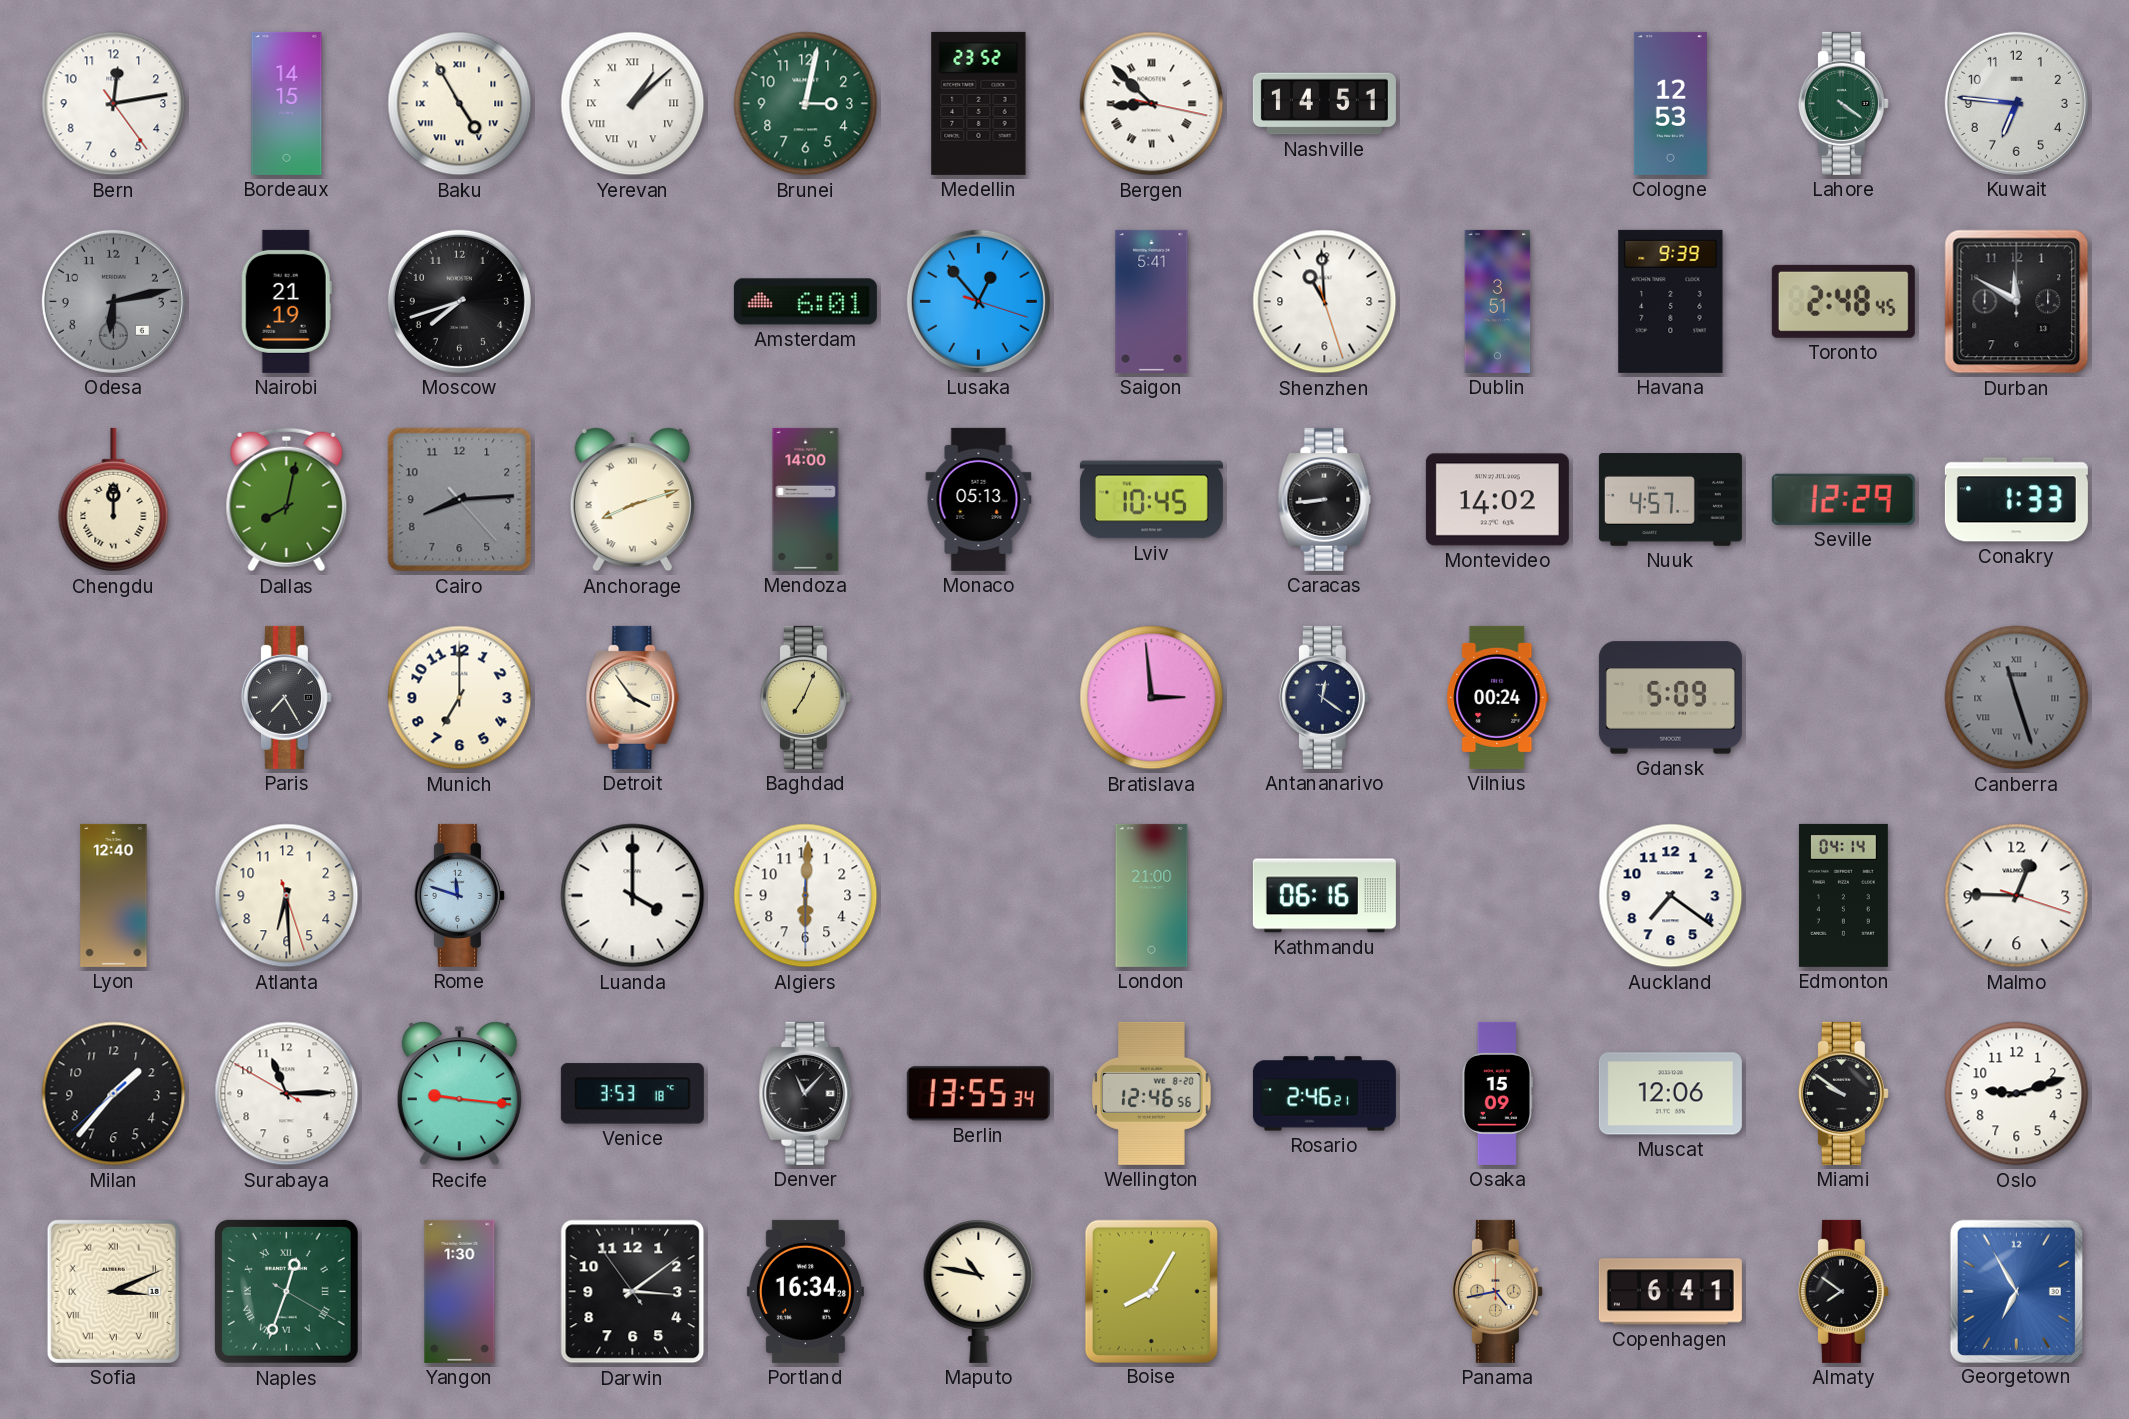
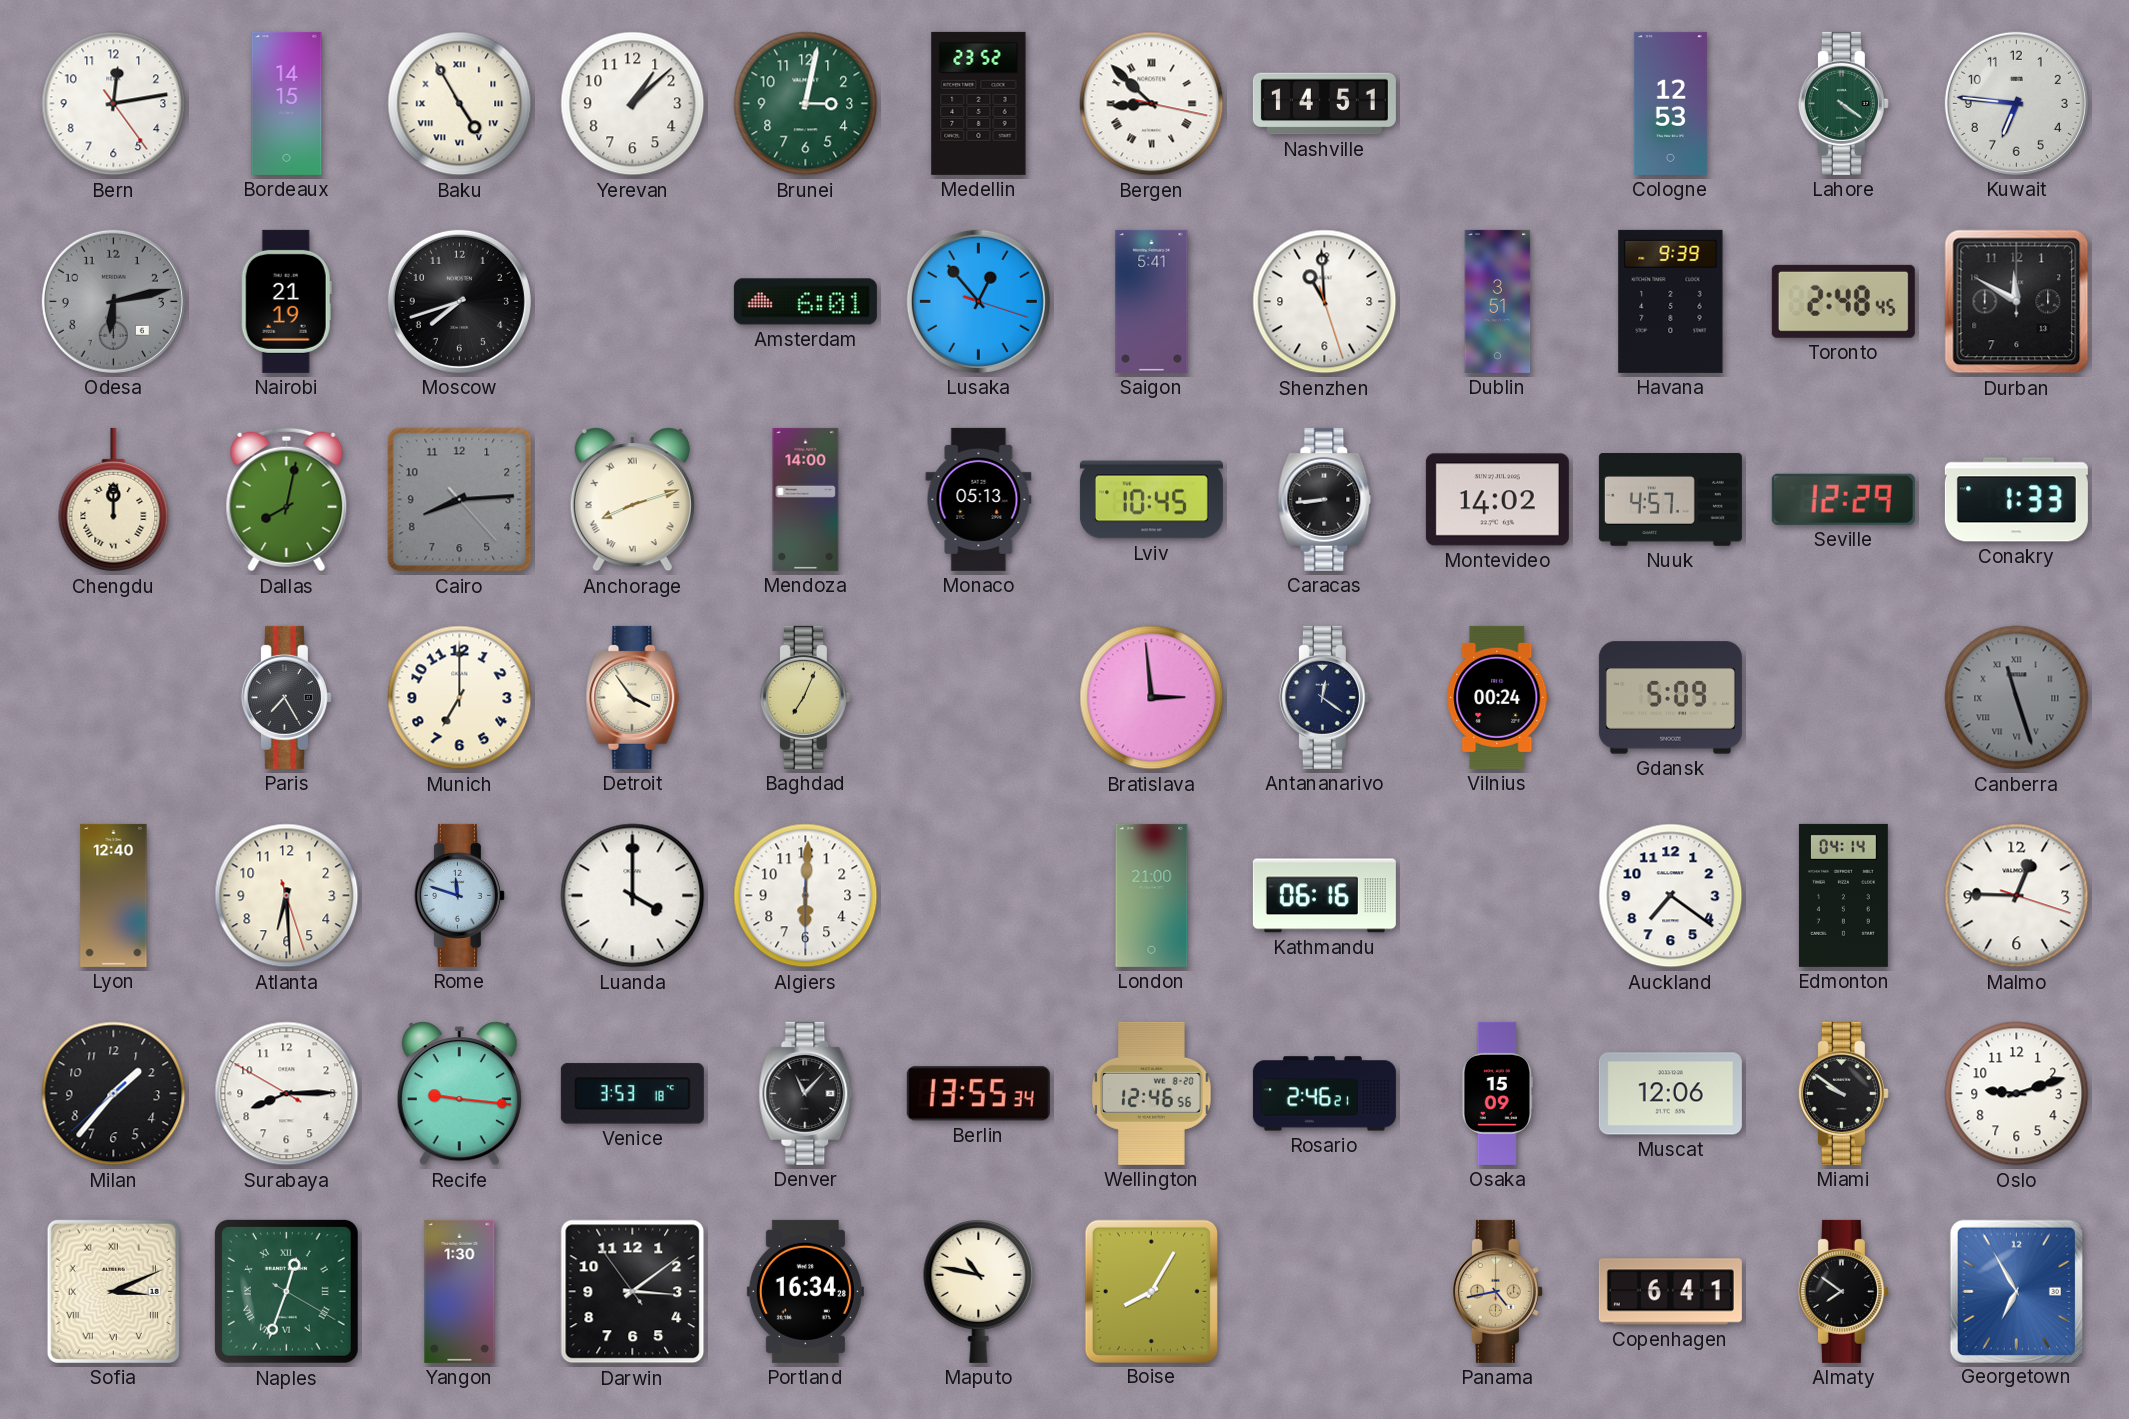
Yerevan numerals: Roman -> Arabic
Surabaya: 11:14 -> 8:14
